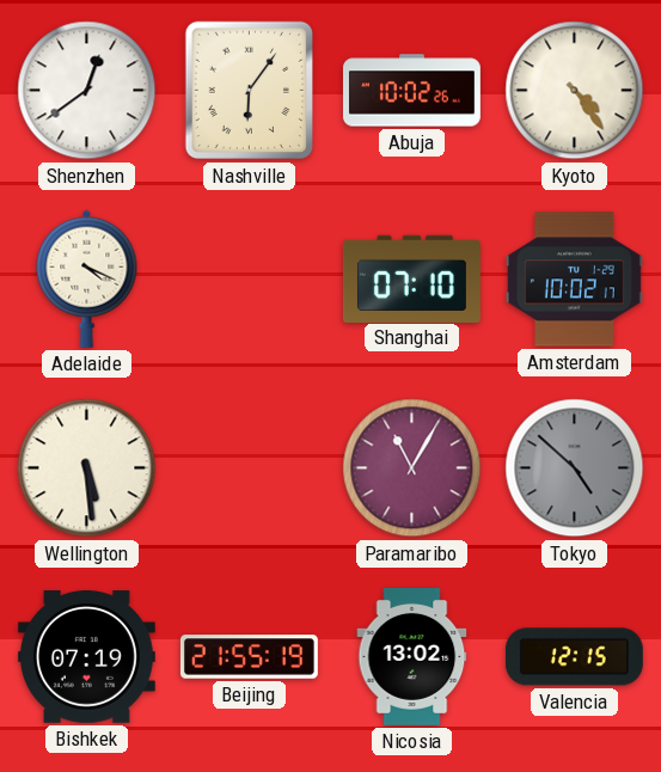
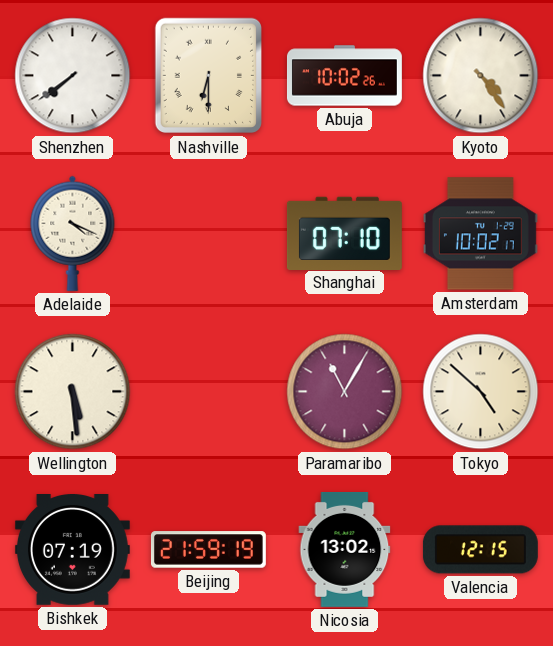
Shenzhen: 12:39 -> 7:39
Nashville: 6:06 -> 6:30
Tokyo dial: grey -> cream
Beijing: 21:55 -> 21:59
